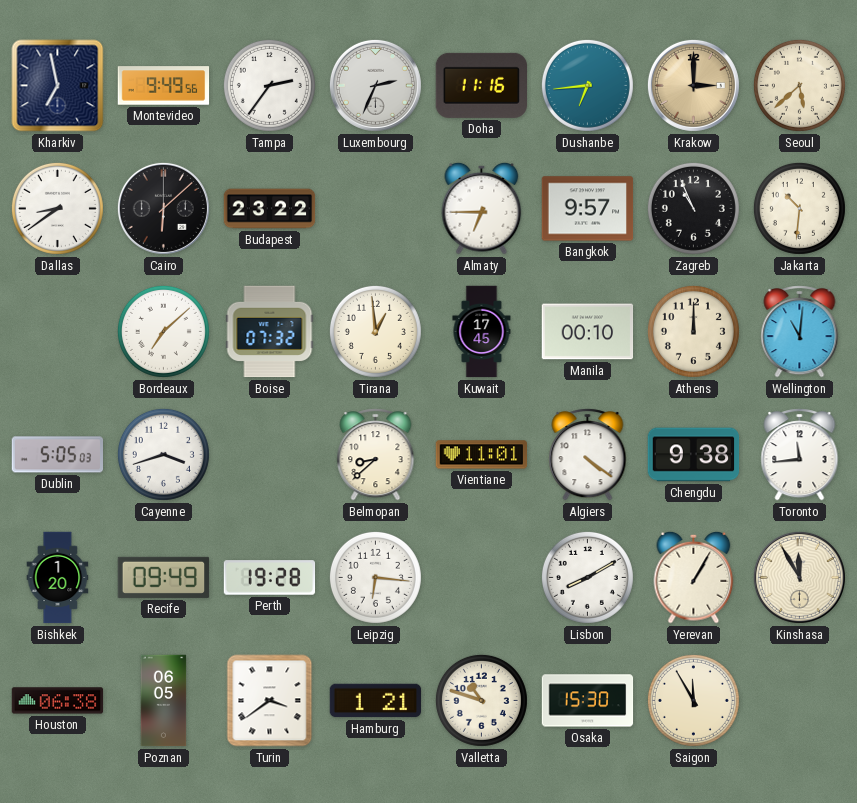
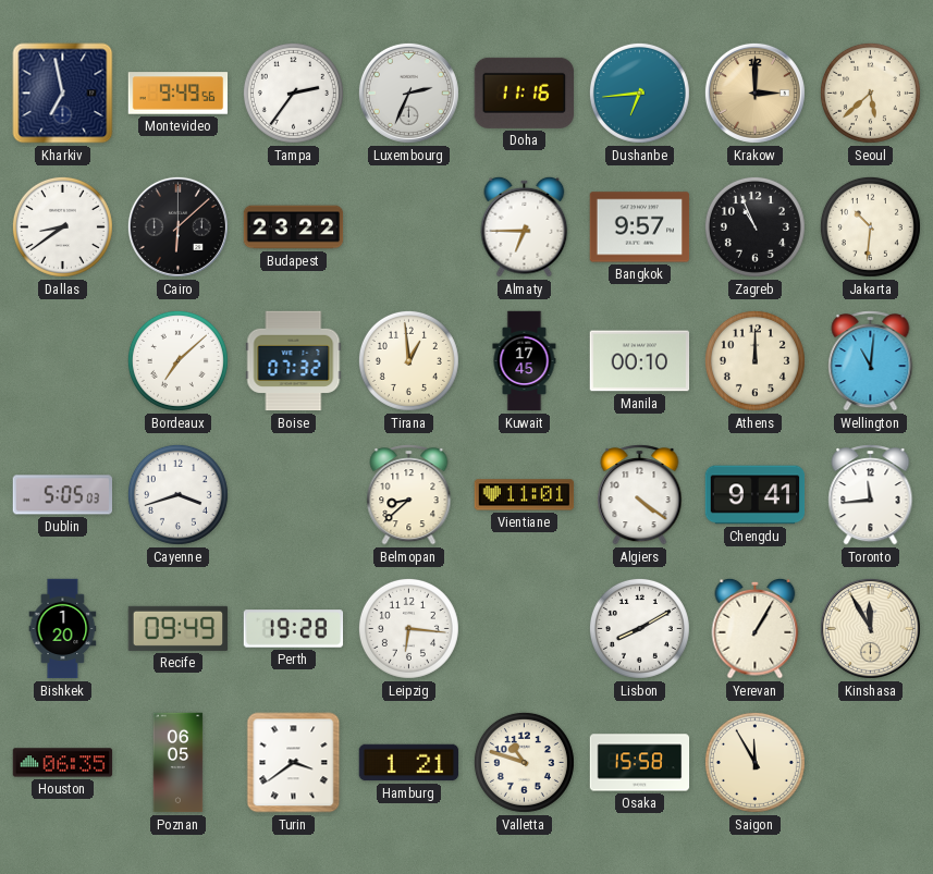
Chengdu: 9:38 -> 9:41
Houston: 06:38 -> 06:35
Osaka: 15:30 -> 15:58
